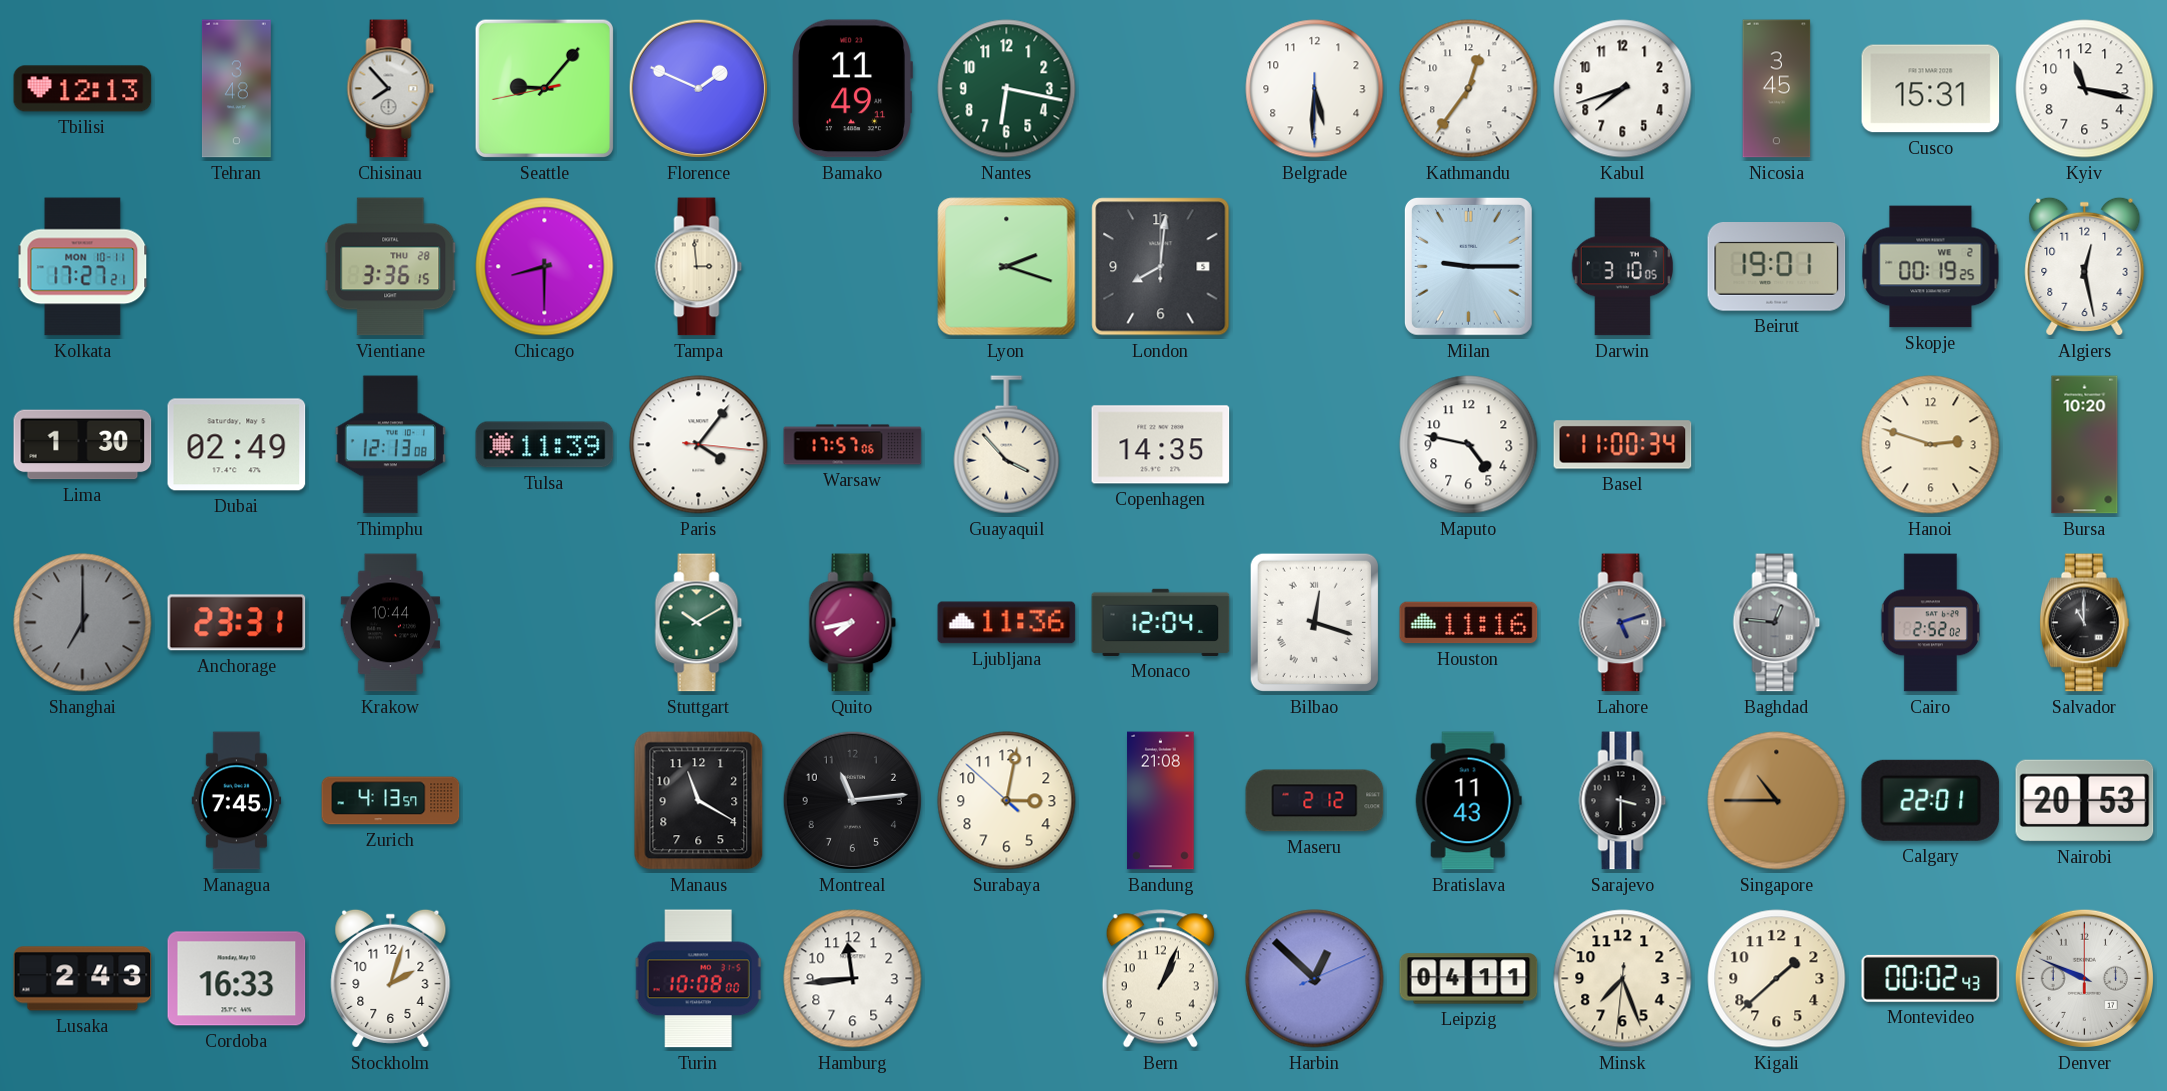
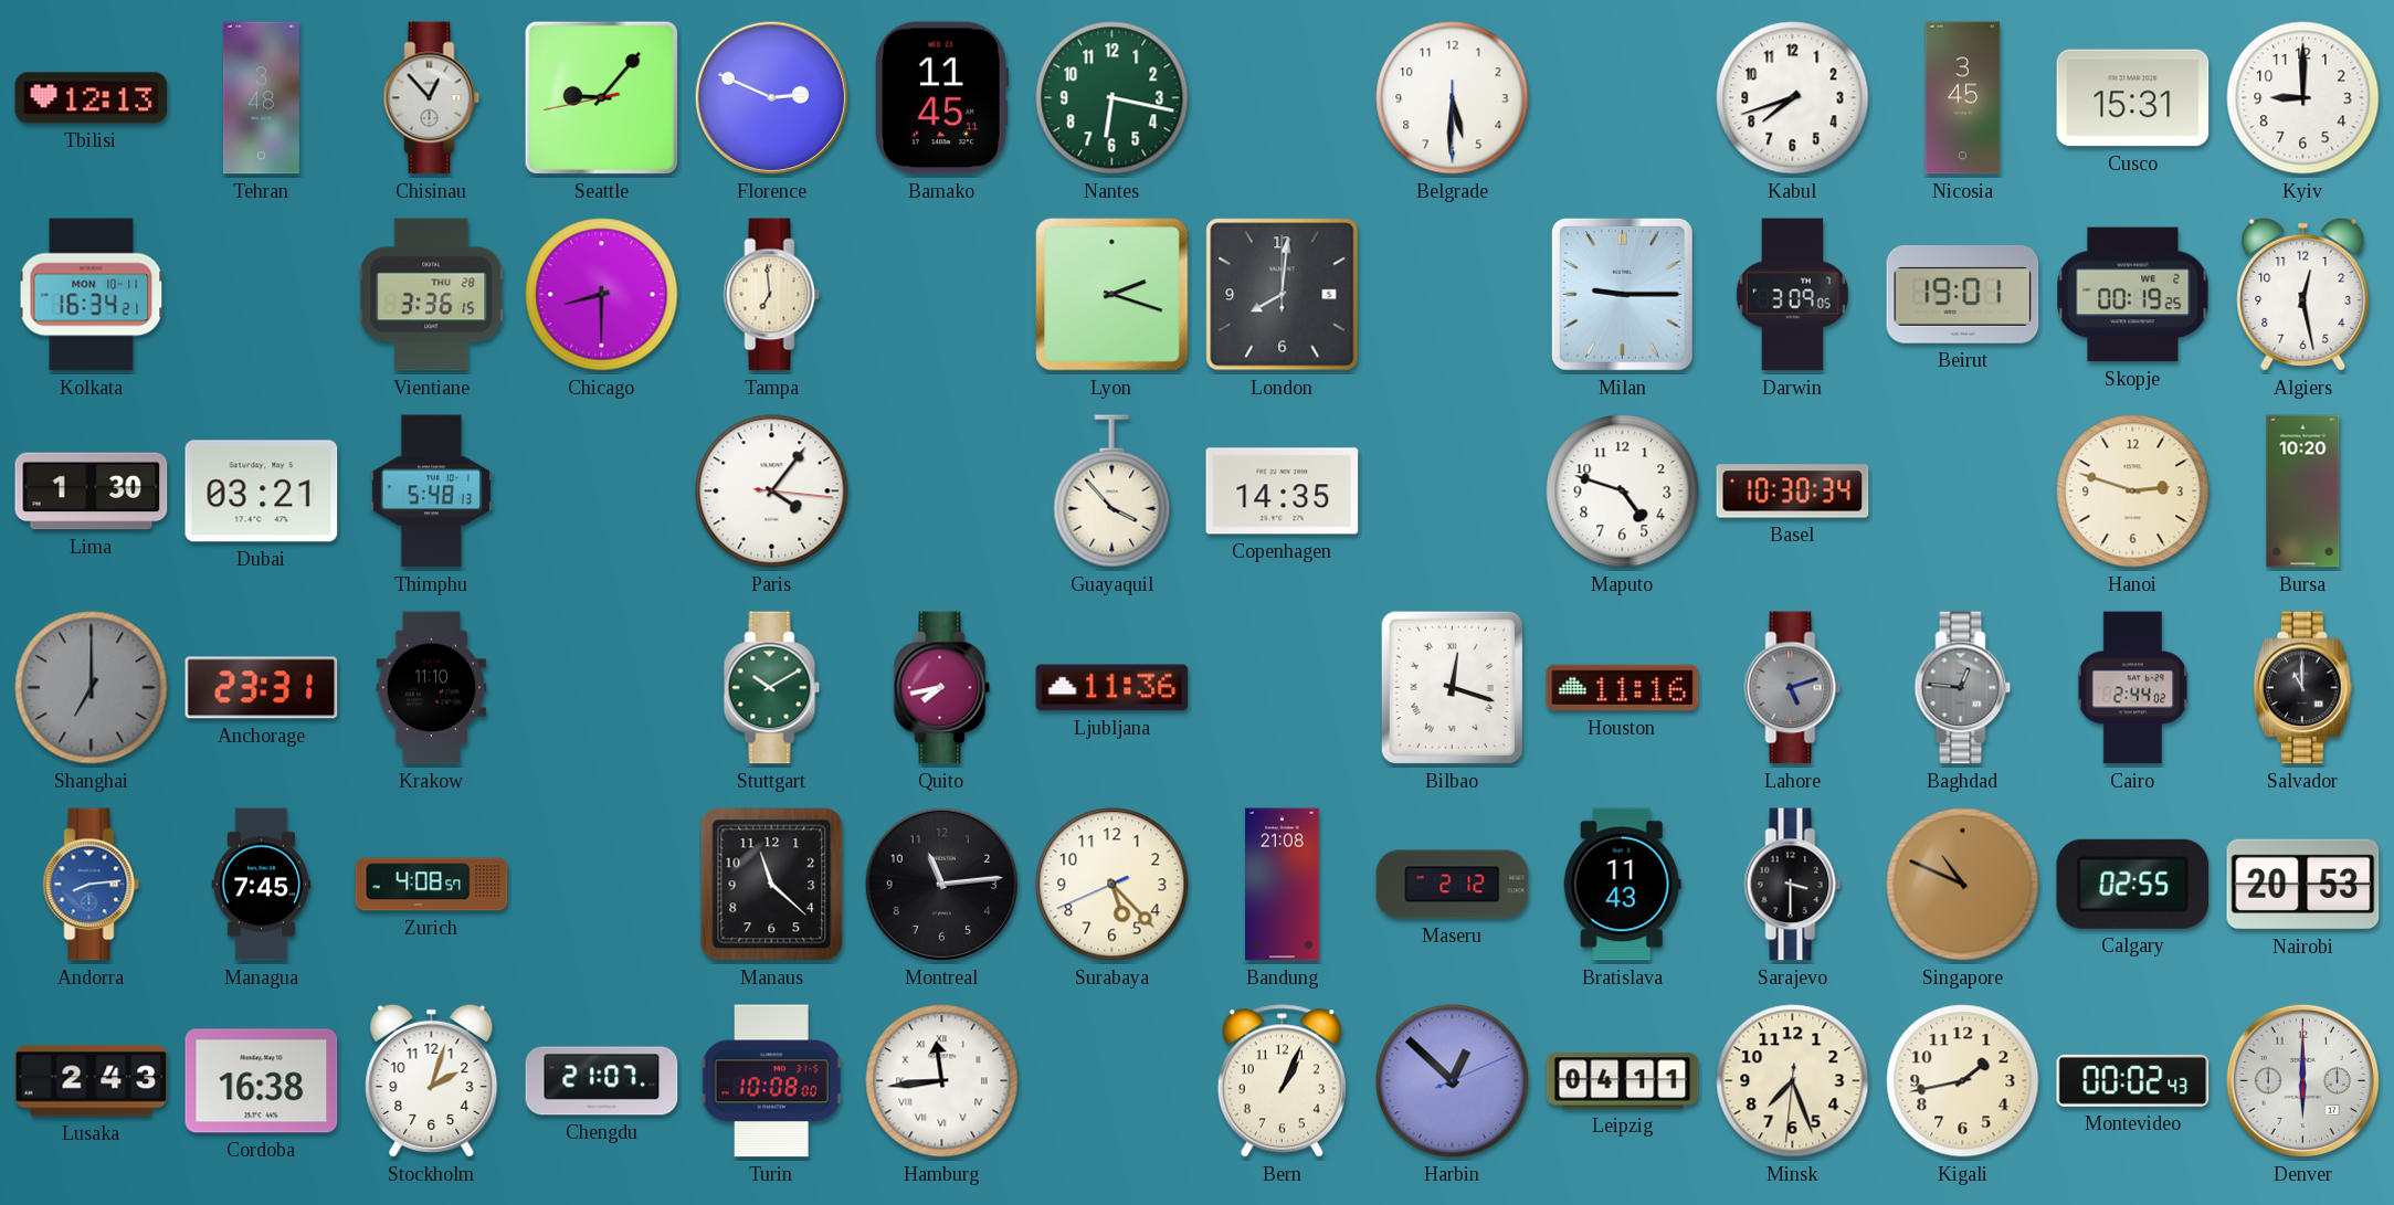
Chisinau: 7:53 -> 12:53
Florence: 1:49 -> 2:49
Bamako: 11:49 -> 11:45
Kathmandu: 12:36 -> none
Kyiv: 11:17 -> 9:00
Kolkata: 17:27 -> 16:34
Tampa: 2:59 -> 6:59
Darwin: 3:10 -> 3:09
Dubai: 02:49 -> 03:21
Thimphu: 12:13 -> 5:48
Tulsa: 11:39 -> none
Warsaw: 17:57 -> none
Maputo: 4:47 -> 4:48
Basel: 11:00 -> 10:30
Krakow: 10:44 -> 11:10
Monaco: 12:04 -> none
Cairo: 2:52 -> 2:44
Andorra: none -> 8:14
Zurich: 4:13 -> 4:08
Manaus: 11:20 -> 11:22
Surabaya: 3:01 -> 5:22
Singapore: 10:45 -> 10:49
Calgary: 22:01 -> 02:55
Cordoba: 16:33 -> 16:38
Chengdu: none -> 21:07
Hamburg numerals: Arabic -> Roman
Kigali: 1:38 -> 1:43
Denver: 9:49 -> 6:00
